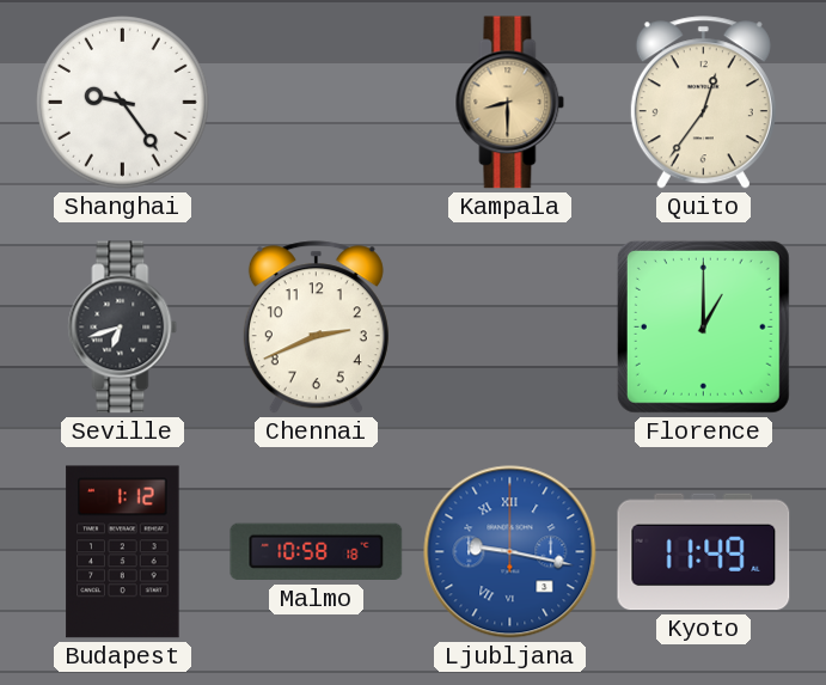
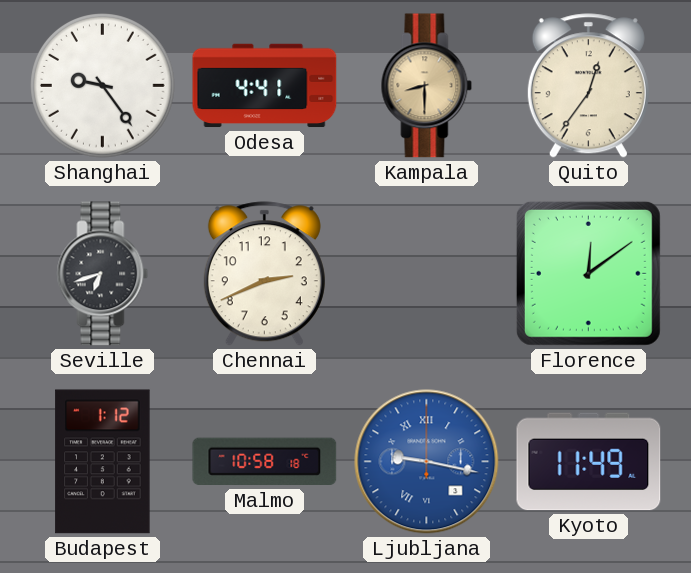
Odesa: none -> 4:41
Florence: 1:00 -> 12:09
